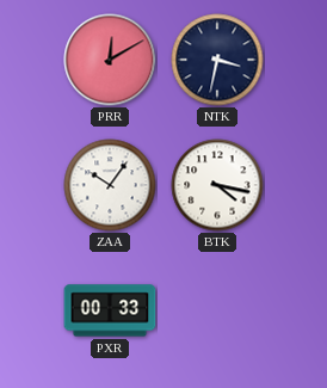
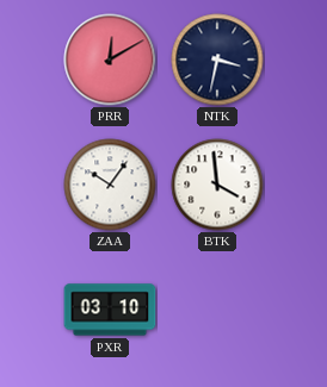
BTK: 4:17 -> 3:59
PXR: 00:33 -> 03:10
